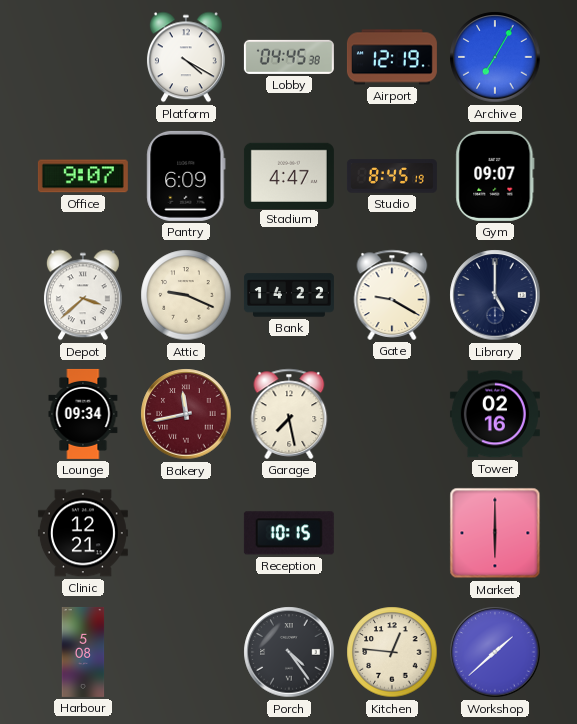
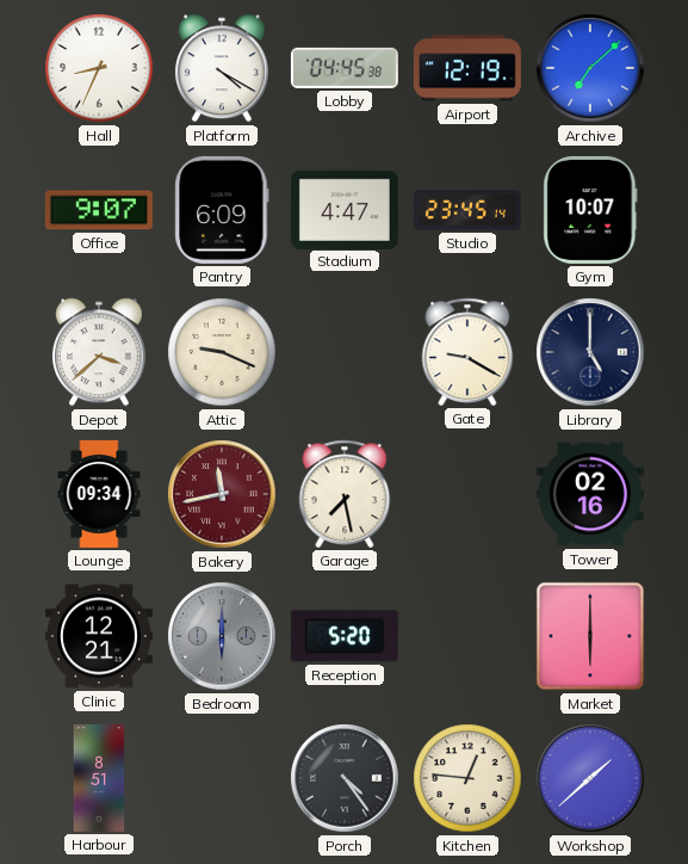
Hall: none -> 8:34
Archive: 7:05 -> 7:08
Studio: 8:45 -> 23:45
Gym: 09:07 -> 10:07
Bank: 14:22 -> none
Bedroom: none -> 6:00
Reception: 10:15 -> 5:20
Harbour: 5:08 -> 8:51
